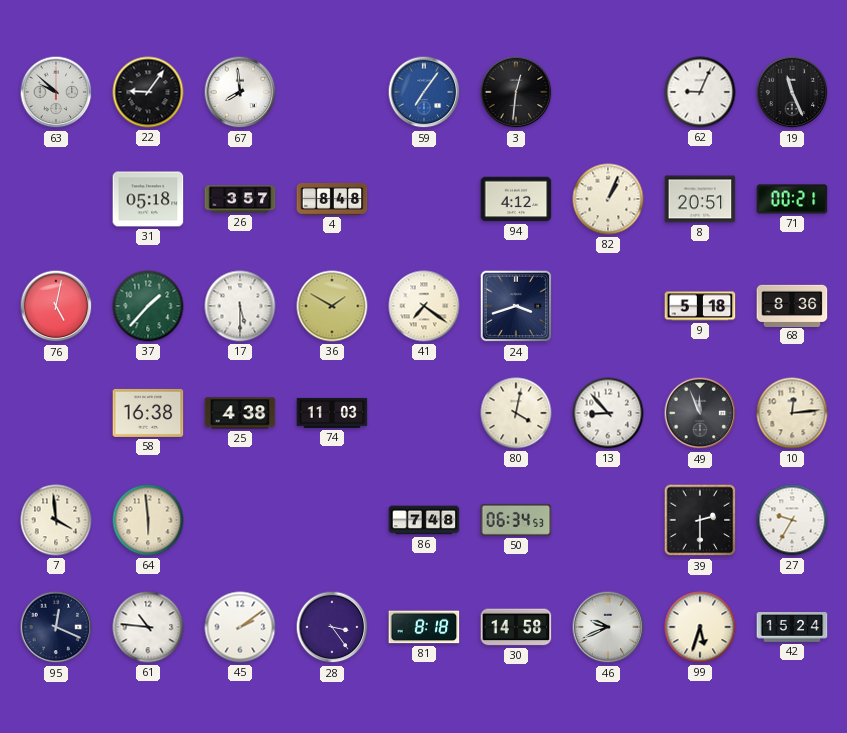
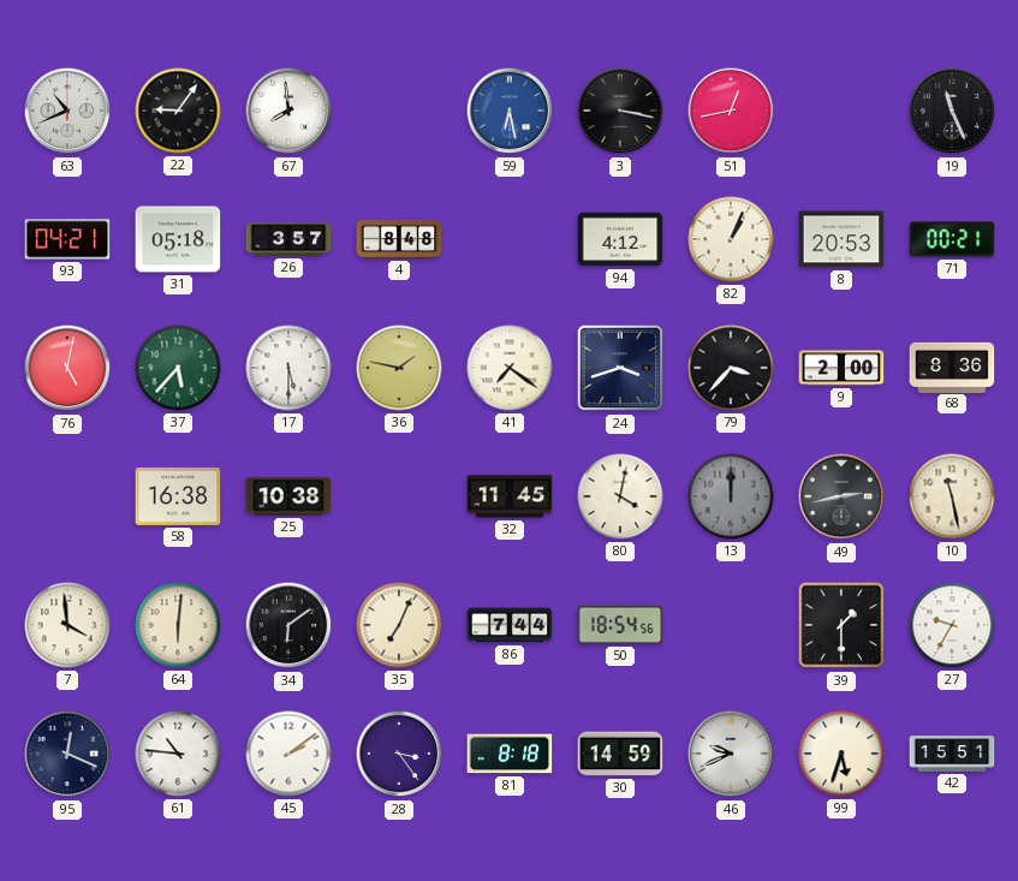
63: 9:52 -> 10:41
59: 7:06 -> 6:28
3: 12:31 -> 3:17
51: none -> 12:43
62: 9:04 -> none
93: none -> 04:21
8: 20:51 -> 20:53
37: 1:37 -> 5:37
36: 1:50 -> 1:47
79: none -> 3:37
9: 5:18 -> 2:00
25: 4:38 -> 10:38
74: 11:03 -> none
32: none -> 11:45
13: 8:53 -> 12:00
13 dial: white -> grey
49: 11:56 -> 2:43
10: 12:14 -> 11:28
64: 5:59 -> 6:01
34: none -> 6:09
35: none -> 7:04
86: 7:48 -> 7:44
50: 06:34 -> 18:54
39: 2:30 -> 1:30
30: 14:58 -> 14:59
42: 15:24 -> 15:51
